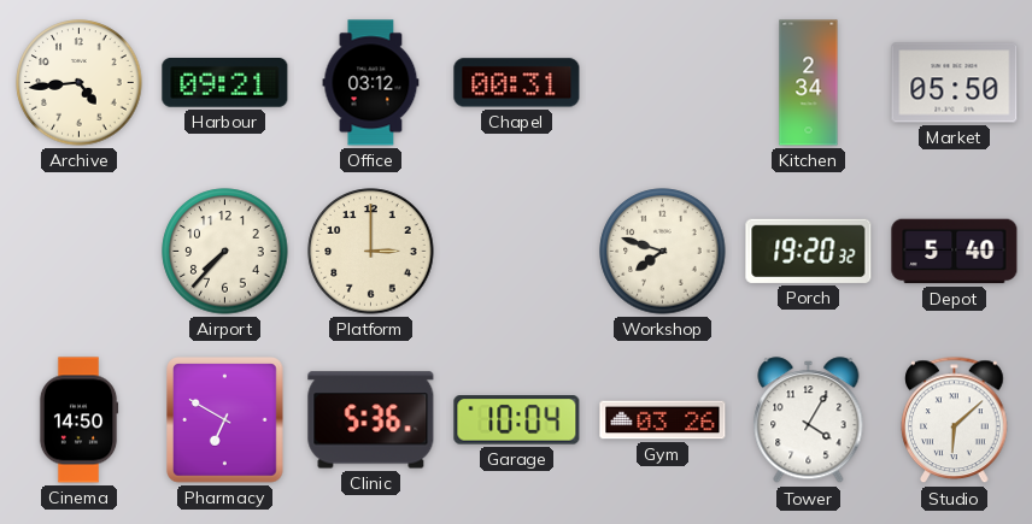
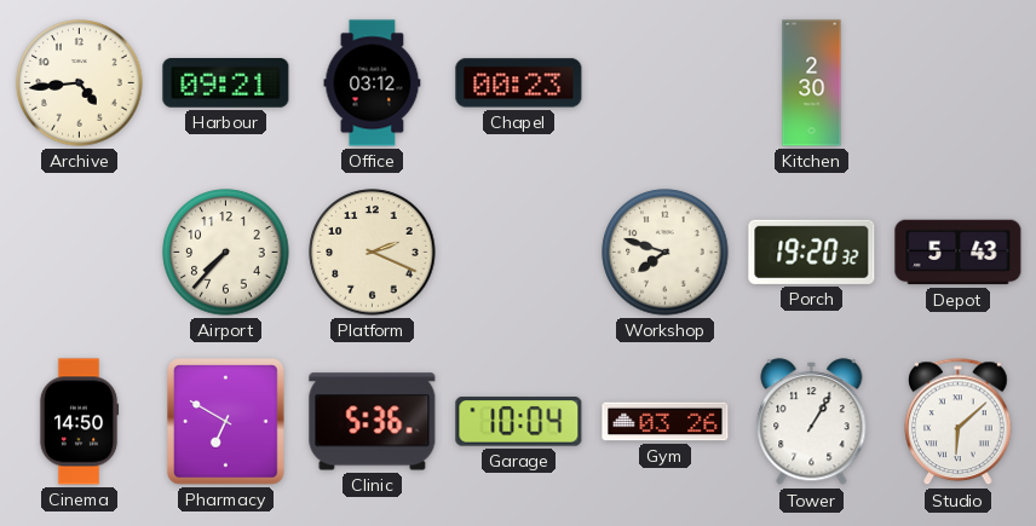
Chapel: 00:31 -> 00:23
Kitchen: 2:34 -> 2:30
Market: 05:50 -> none
Platform: 3:00 -> 2:19
Depot: 5:40 -> 5:43
Tower: 4:05 -> 1:05
